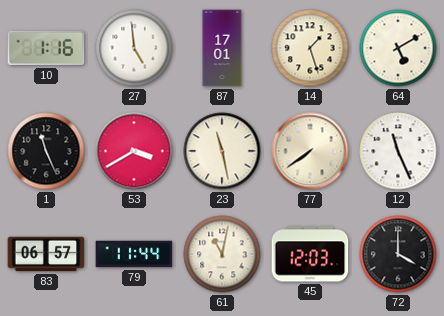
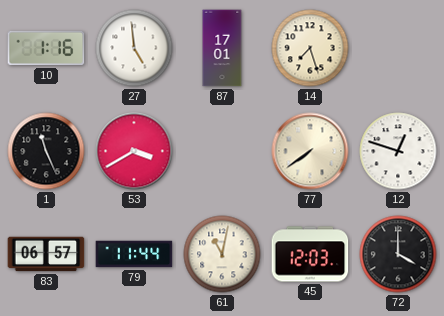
14: 1:27 -> 7:27
64: 5:10 -> none
23: 11:28 -> none
12: 11:26 -> 12:48
